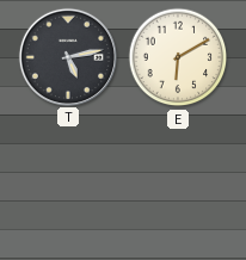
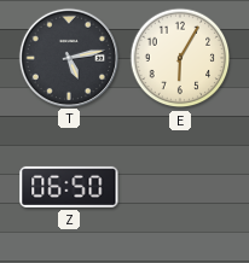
E: 6:10 -> 6:05
Z: none -> 06:50
